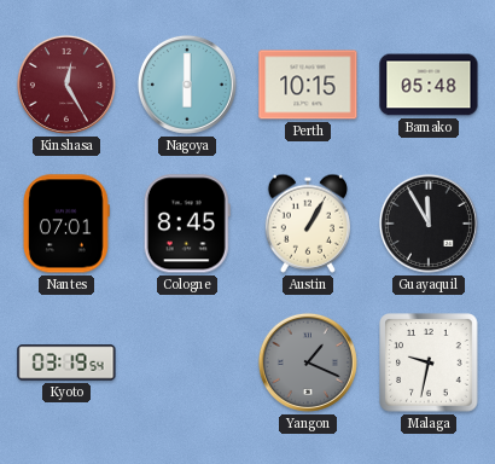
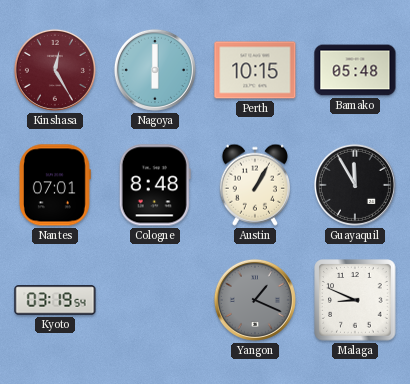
Cologne: 8:45 -> 8:48
Malaga: 9:32 -> 8:49
